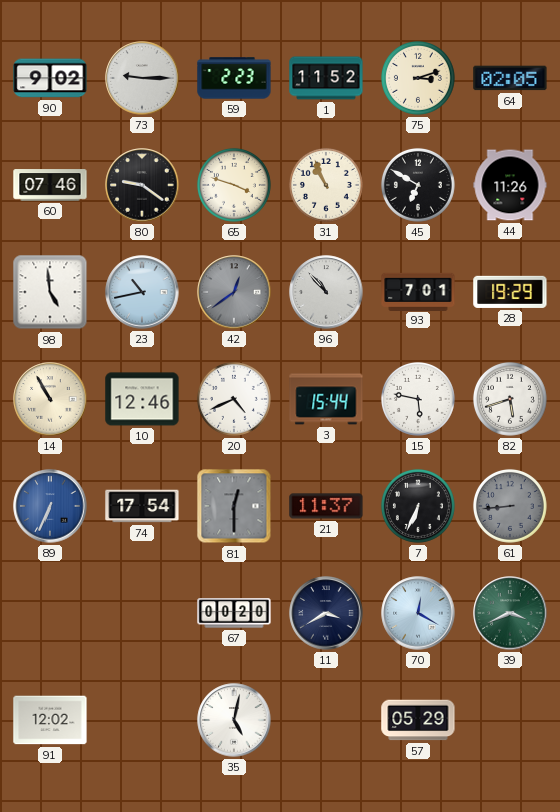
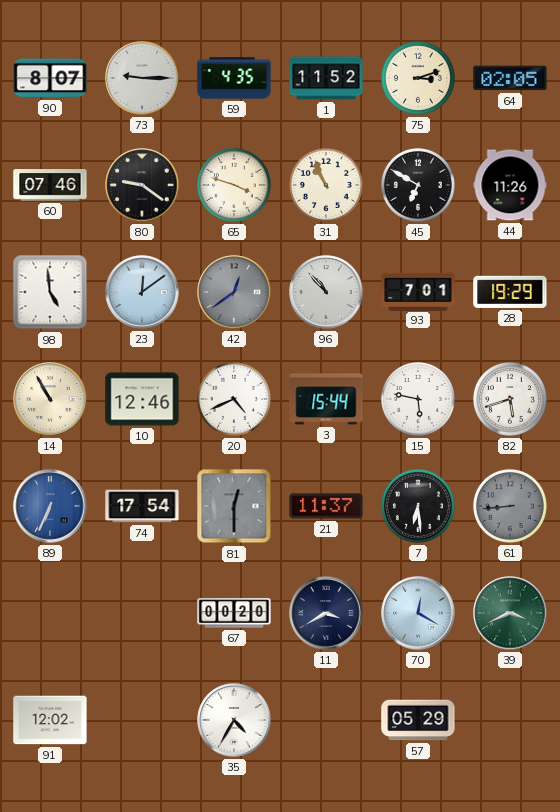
90: 9:02 -> 8:07
59: 2:23 -> 4:35
23: 10:43 -> 12:09
7: 6:34 -> 6:29
35: 5:02 -> 4:35
